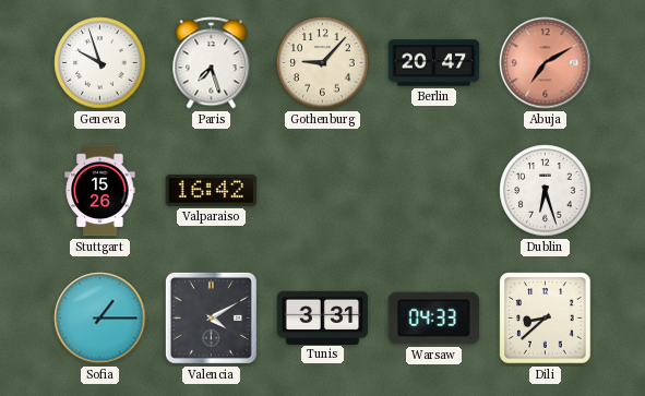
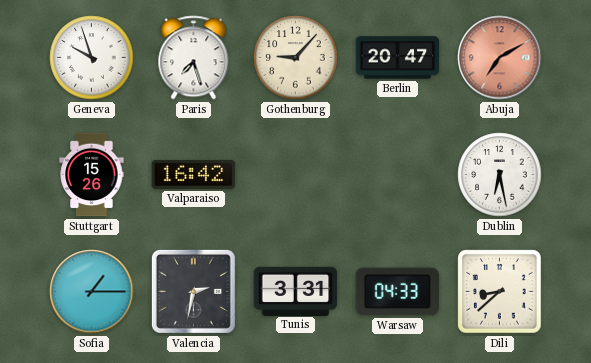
Dublin: 6:27 -> 6:28
Valencia: 4:10 -> 2:32
